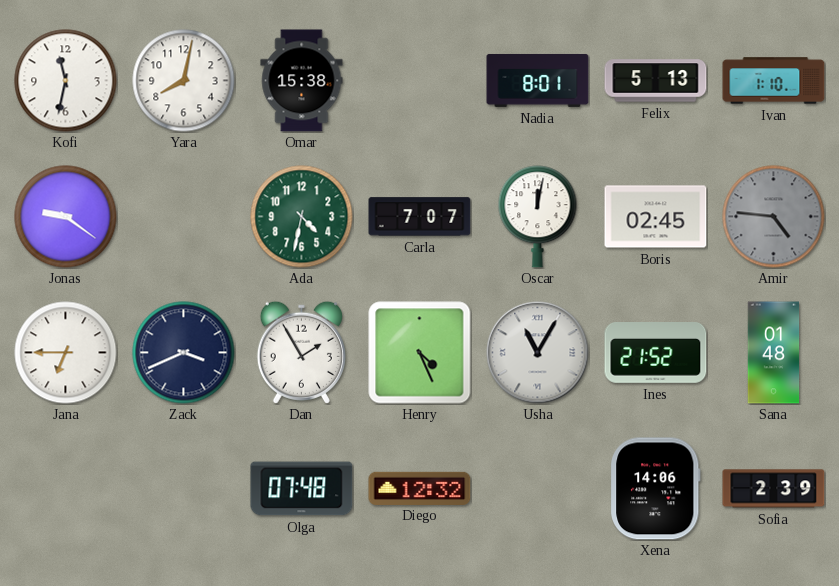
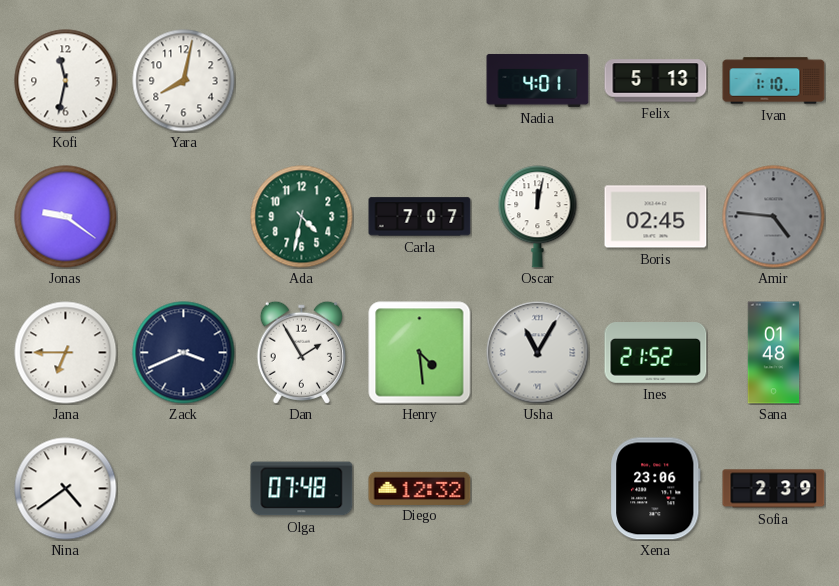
Omar: 15:38 -> none
Nadia: 8:01 -> 4:01
Henry: 4:26 -> 4:29
Nina: none -> 4:39
Xena: 14:06 -> 23:06
